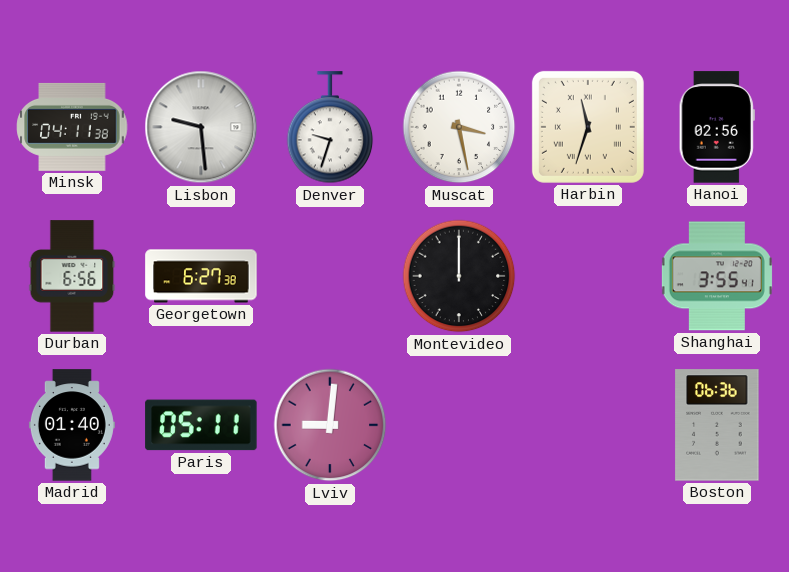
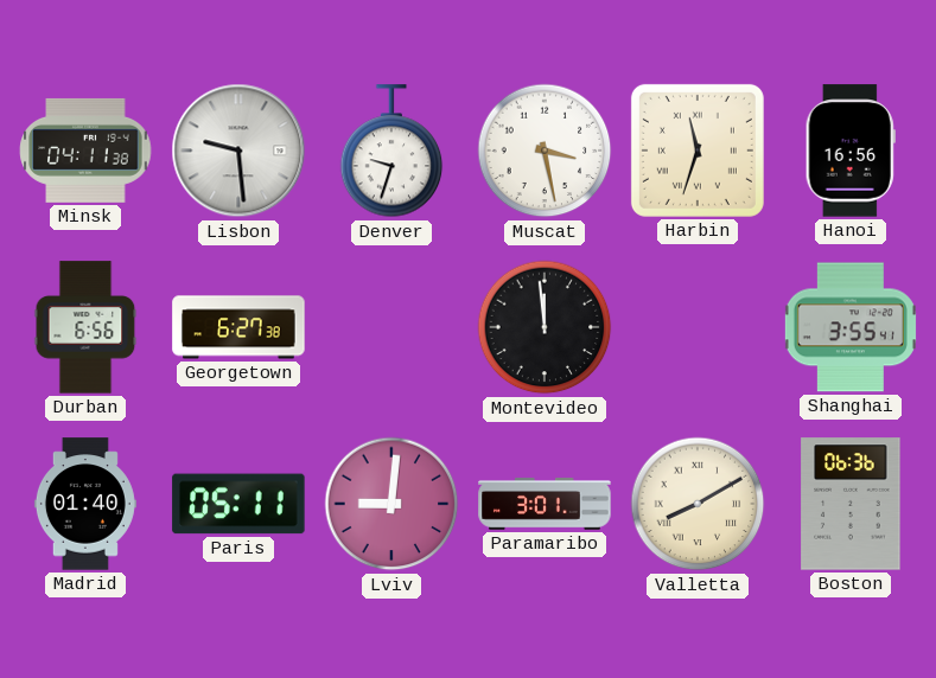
Hanoi: 02:56 -> 16:56
Montevideo: 12:00 -> 11:59
Paramaribo: none -> 3:01
Valletta: none -> 8:10
